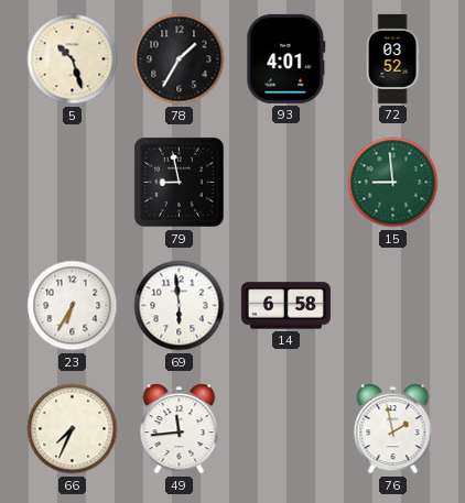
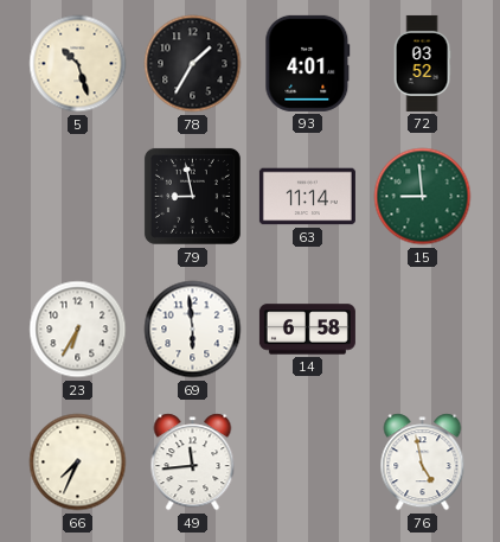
63: none -> 11:14
76: 1:58 -> 4:58
